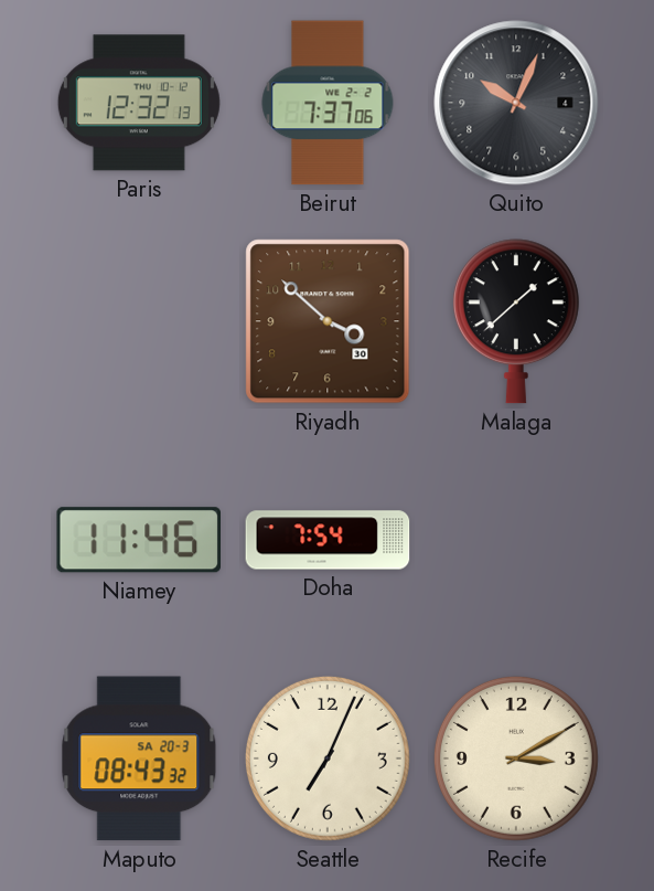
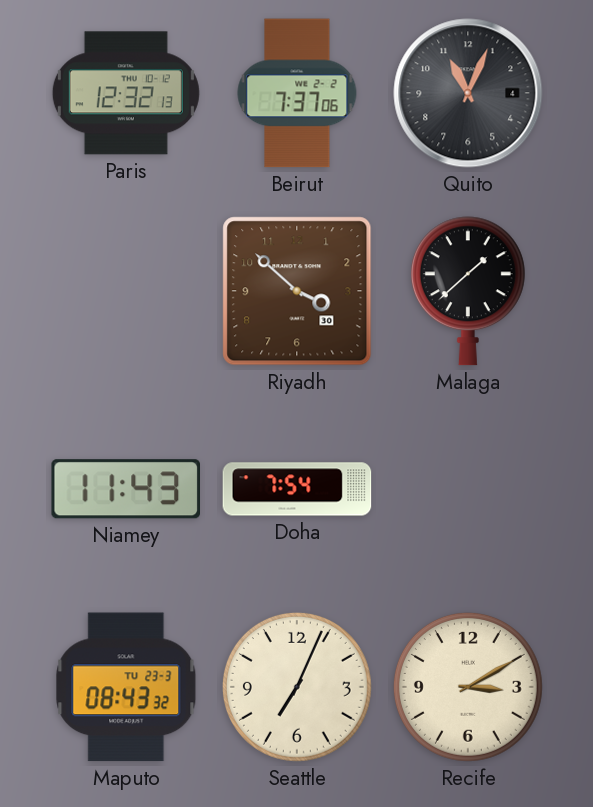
Quito: 10:04 -> 11:04
Niamey: 11:46 -> 11:43
Maputo date: SA 20-3 -> TU 23-3
